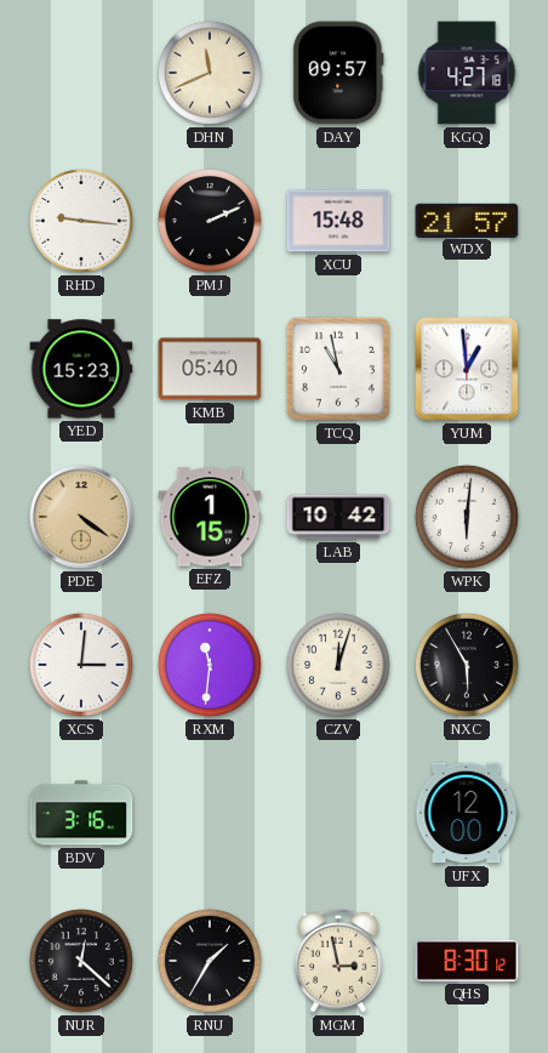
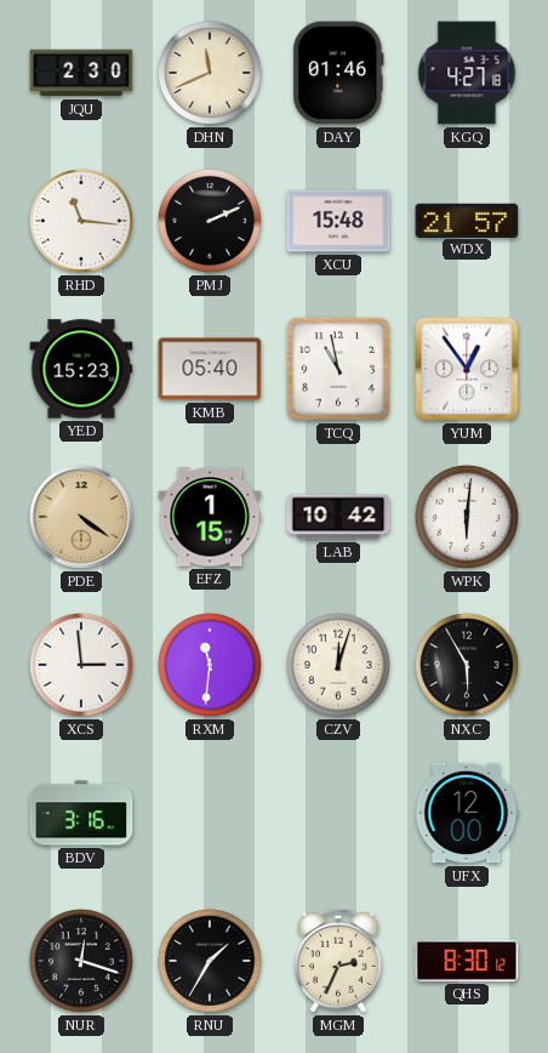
JQU: none -> 2:30
DAY: 09:57 -> 01:46
RHD: 9:16 -> 11:16
YUM: 12:59 -> 12:54
XCS: 3:01 -> 2:59
NUR: 12:22 -> 12:18
MGM: 2:58 -> 2:34
